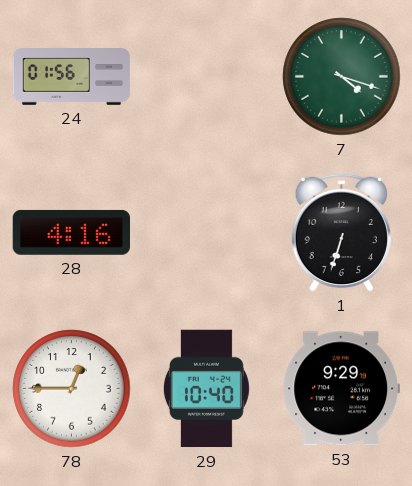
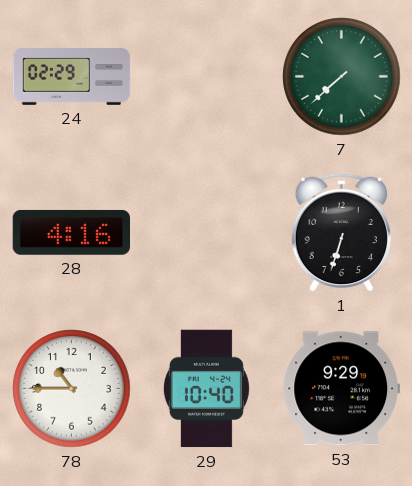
24: 01:56 -> 02:29
7: 4:18 -> 7:38
78: 12:45 -> 10:45
